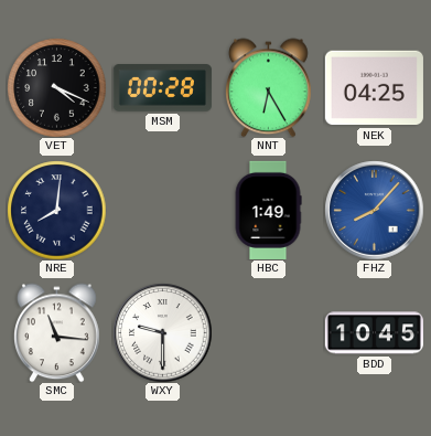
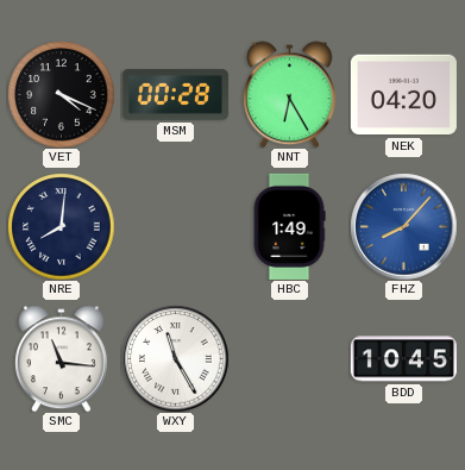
NEK: 04:25 -> 04:20
WXY: 9:30 -> 11:25
